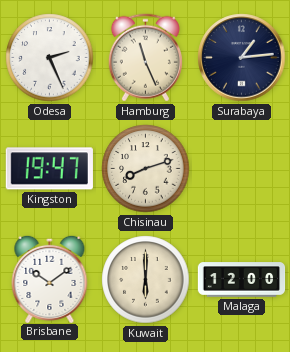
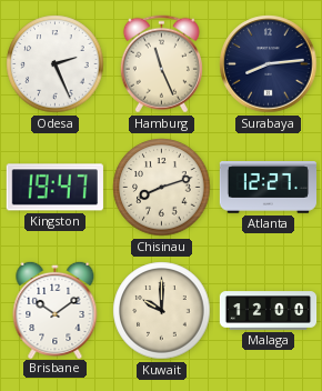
Surabaya: 1:14 -> 8:14
Atlanta: none -> 12:27
Kuwait: 6:00 -> 10:00
